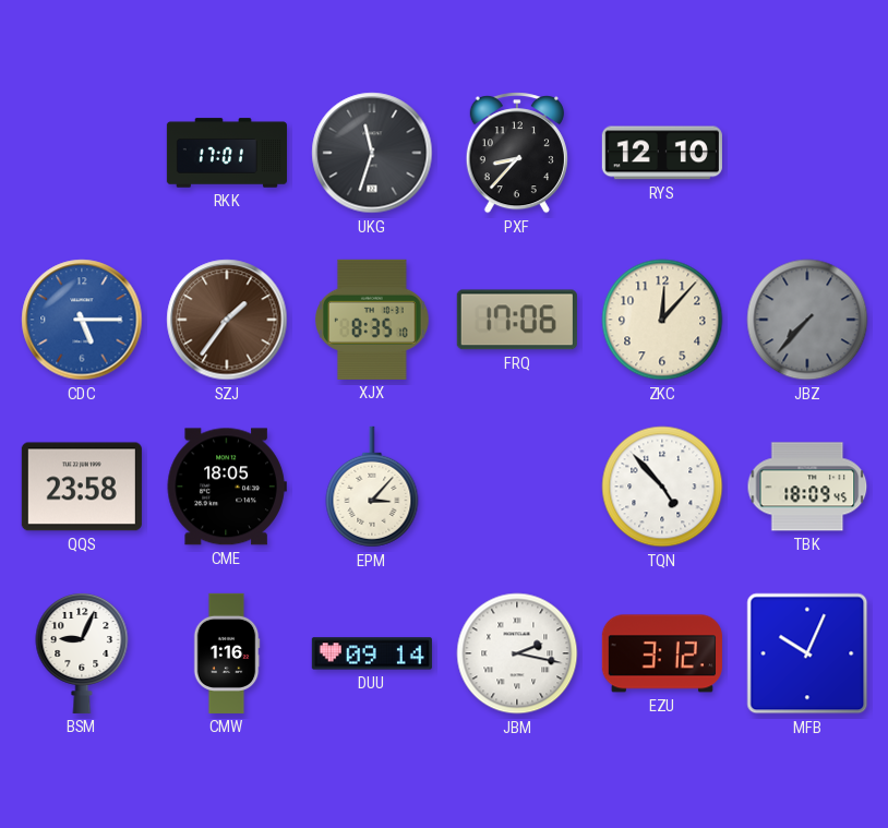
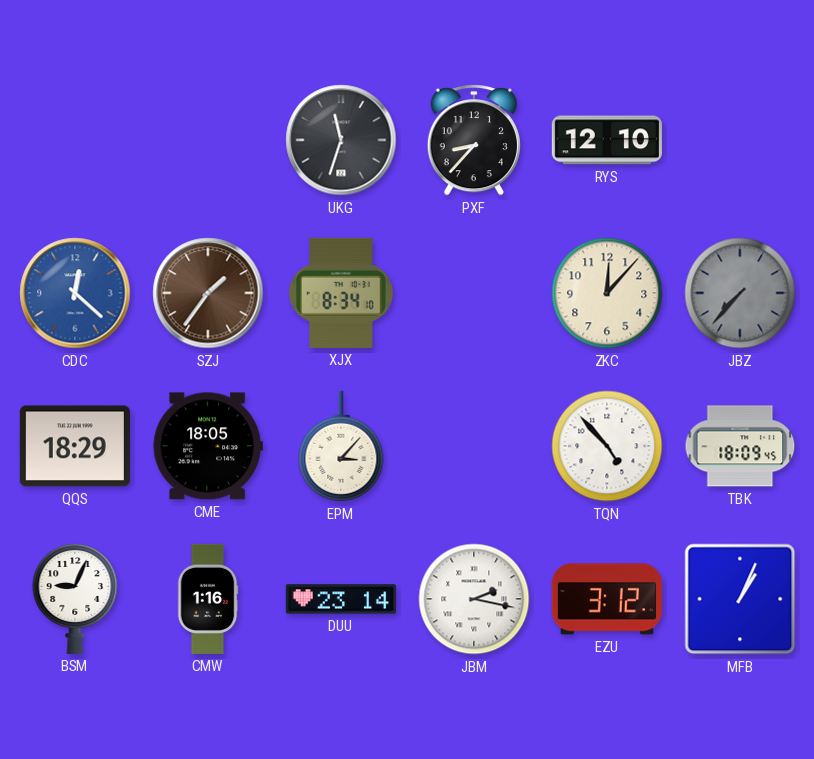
RKK: 17:01 -> none
CDC: 5:15 -> 12:22
XJX: 8:35 -> 8:34
FRQ: 17:06 -> none
QQS: 23:58 -> 18:29
DUU: 09:14 -> 23:14
MFB: 10:04 -> 1:04
